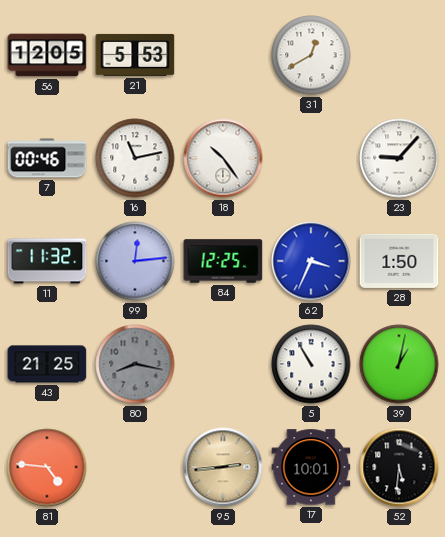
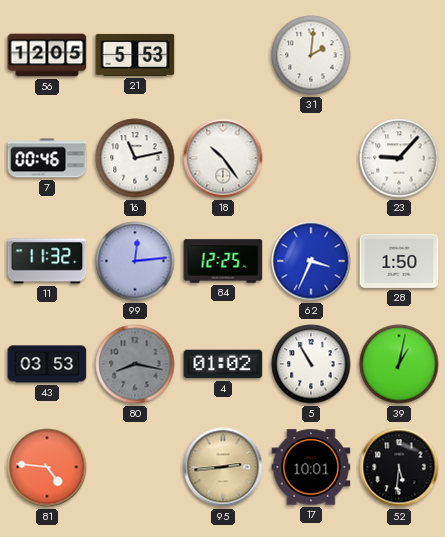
31: 12:40 -> 2:01
43: 21:25 -> 03:53
4: none -> 01:02
